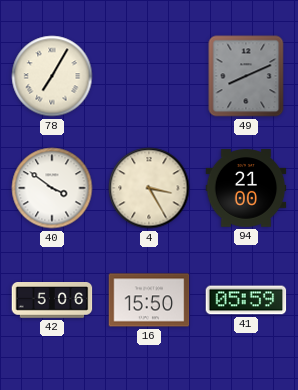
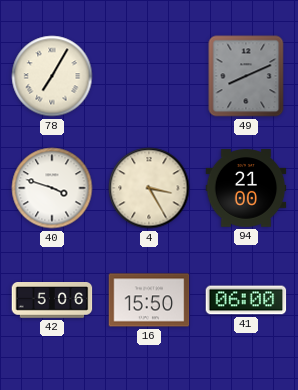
40: 3:51 -> 3:48
41: 05:59 -> 06:00
